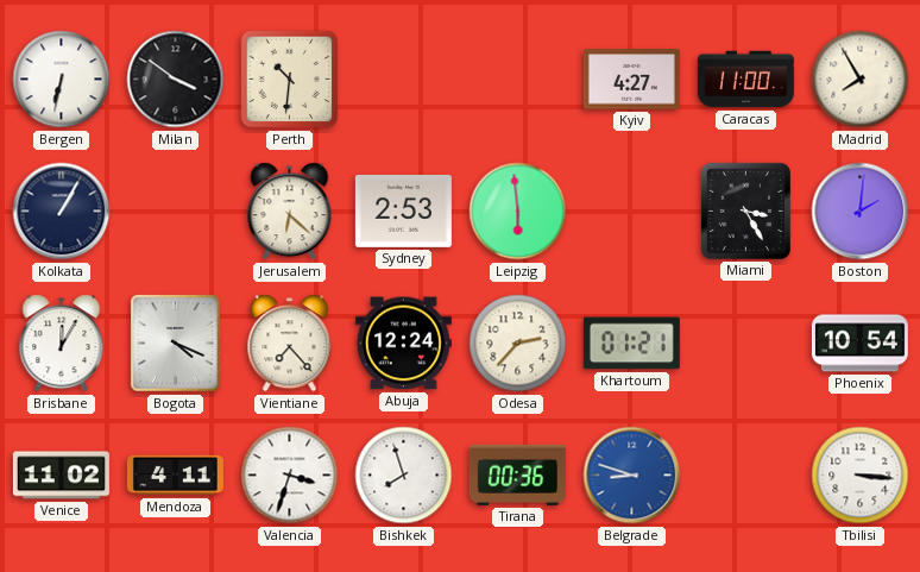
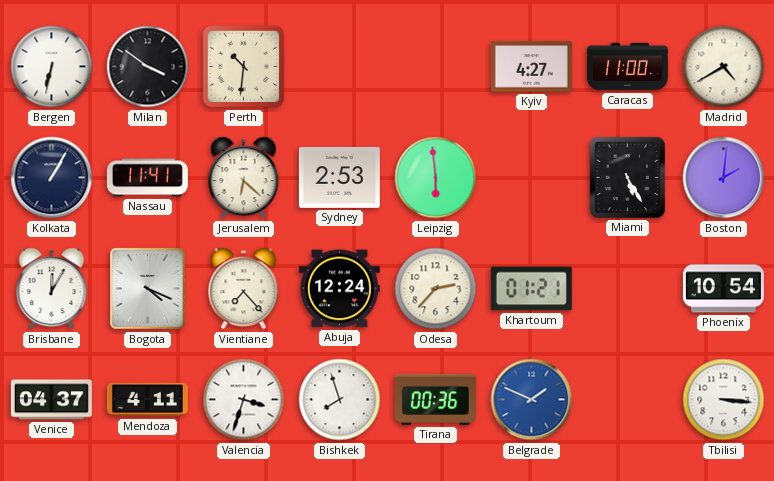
Madrid: 7:55 -> 4:40
Nassau: none -> 11:41
Miami: 3:25 -> 5:25
Venice: 11:02 -> 04:37
Belgrade: 8:48 -> 1:49
